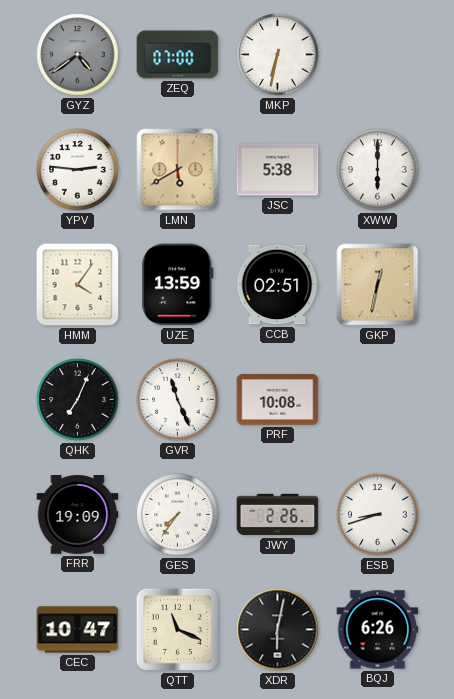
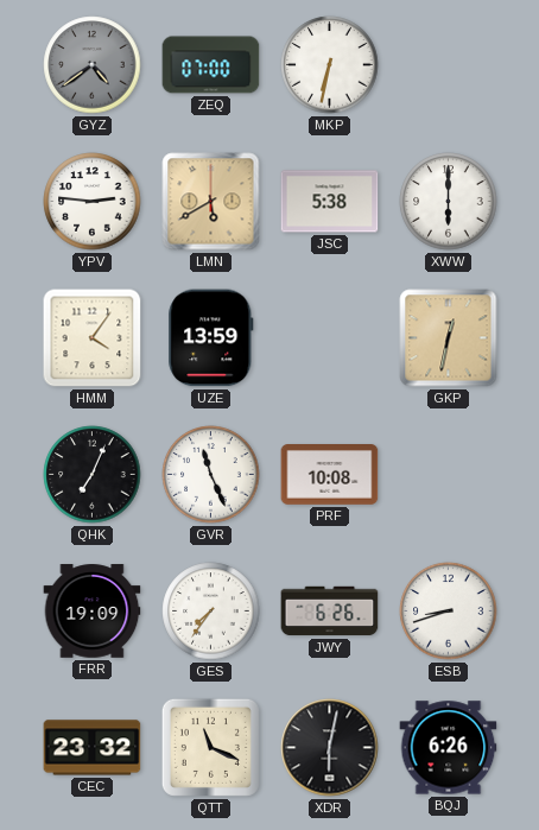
CCB: 02:51 -> none
JWY: 2:26 -> 6:26
CEC: 10:47 -> 23:32
